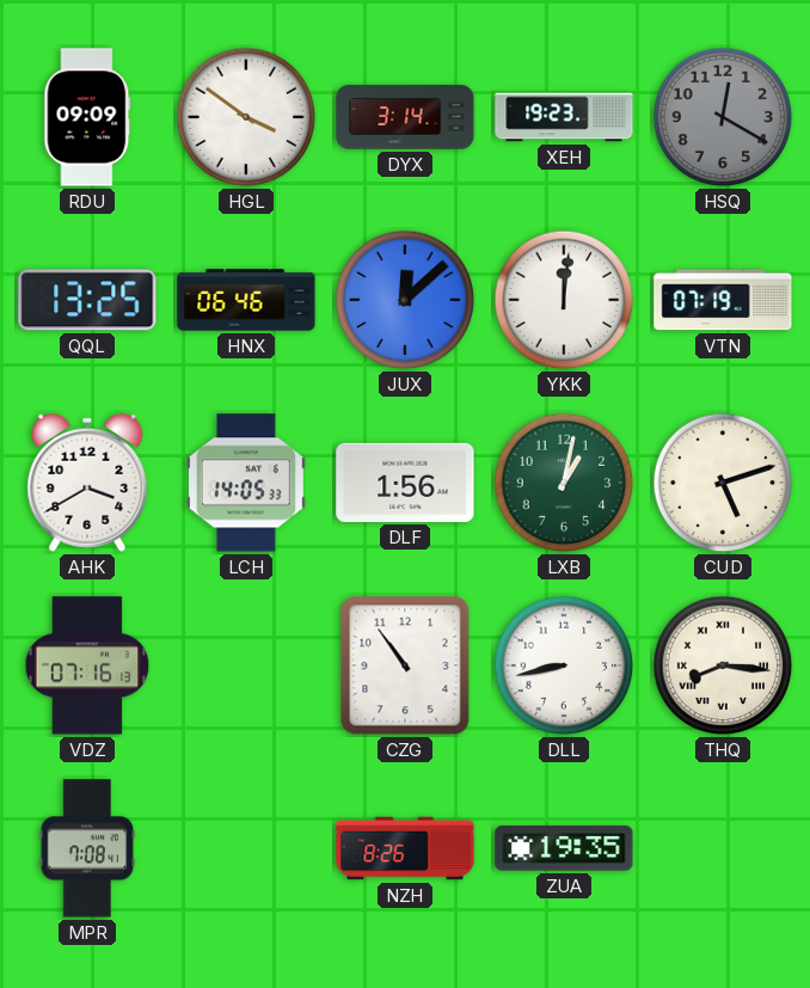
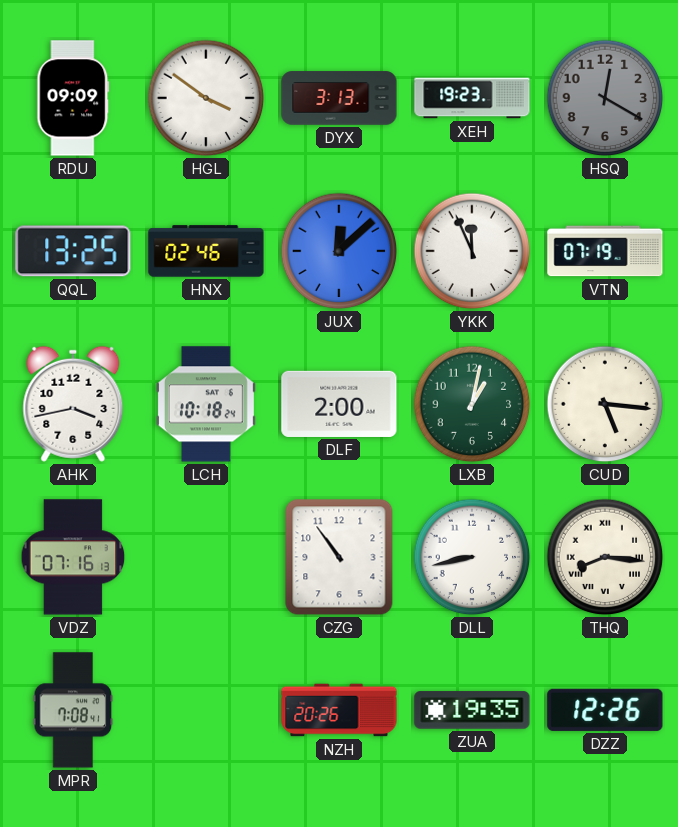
DYX: 3:14 -> 3:13
HNX: 06:46 -> 02:46
YKK: 12:01 -> 11:56
AHK: 3:40 -> 3:43
LCH: 14:05 -> 10:18
DLF: 1:56 -> 2:00
CUD: 5:12 -> 5:16
NZH: 8:26 -> 20:26
DZZ: none -> 12:26
